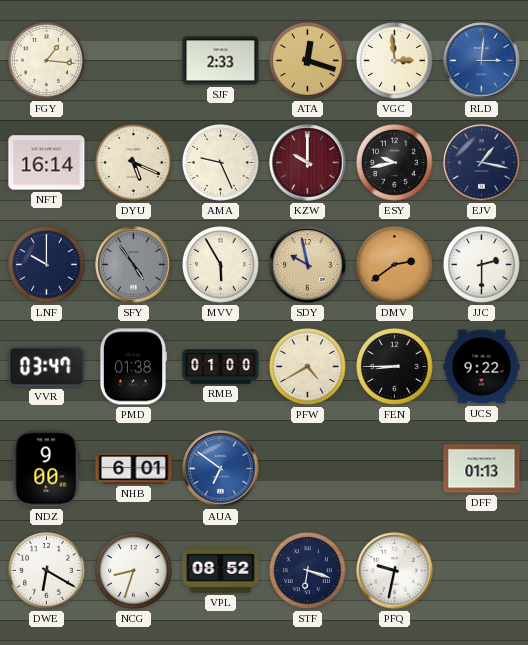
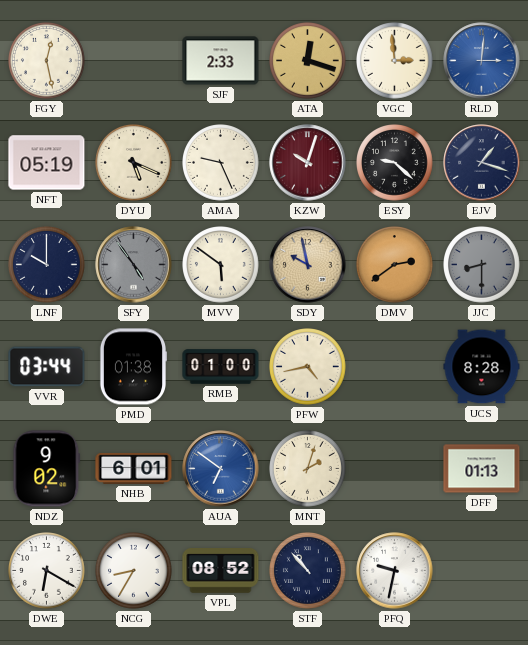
FGY: 1:16 -> 12:28
NFT: 16:14 -> 05:19
KZW: 10:00 -> 10:03
ESY: 9:43 -> 9:22
EJV: 1:17 -> 1:18
MVV: 5:55 -> 5:51
JJC: 2:30 -> 8:30
JJC dial: white -> grey
VVR: 03:47 -> 03:44
PFW: 4:40 -> 4:43
FEN: 8:45 -> none
UCS: 9:22 -> 8:28
NDZ: 9:00 -> 9:02
MNT: none -> 2:03
NCG: 8:33 -> 8:35
STF: 6:18 -> 10:53
